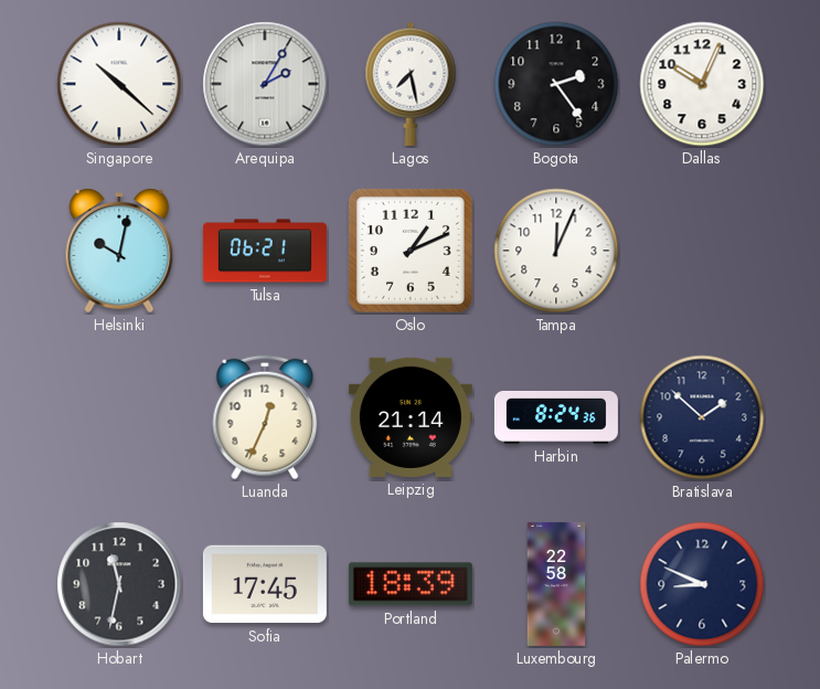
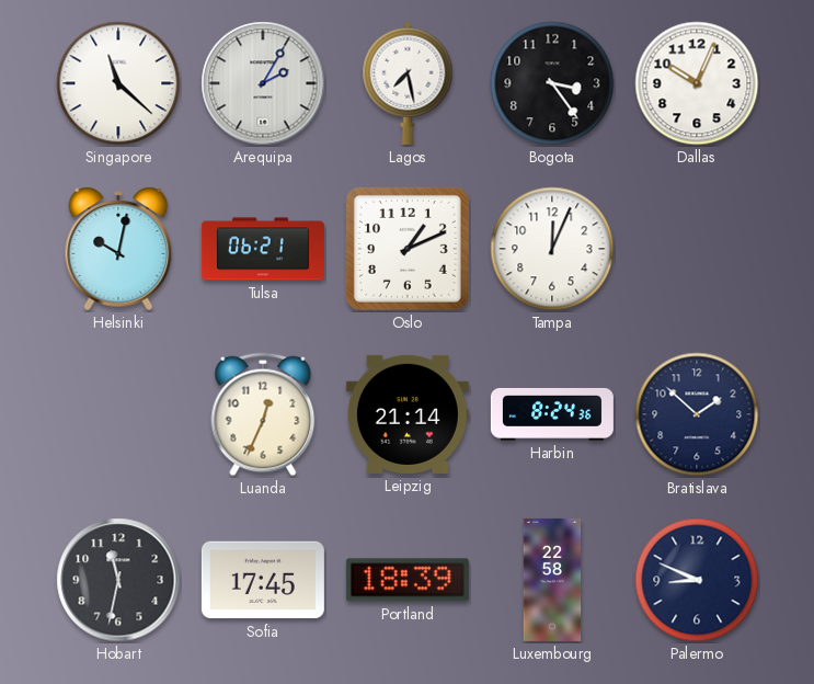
Singapore: 10:22 -> 11:22
Bogota: 2:24 -> 3:24
